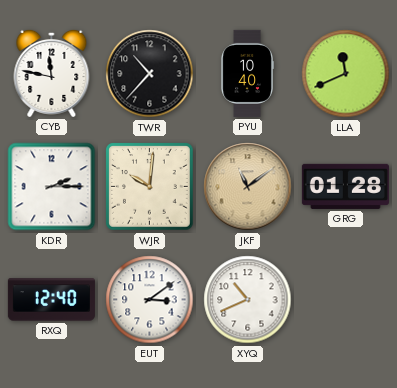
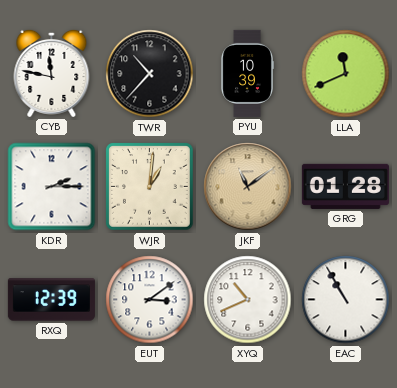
PYU: 10:40 -> 10:39
WJR: 10:01 -> 1:01
RXQ: 12:40 -> 12:39
EAC: none -> 10:55
